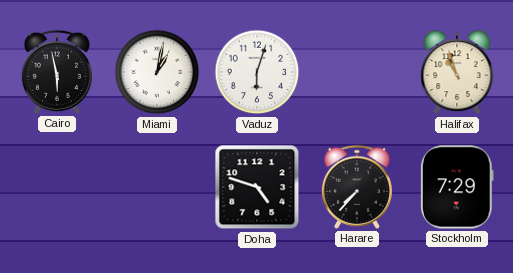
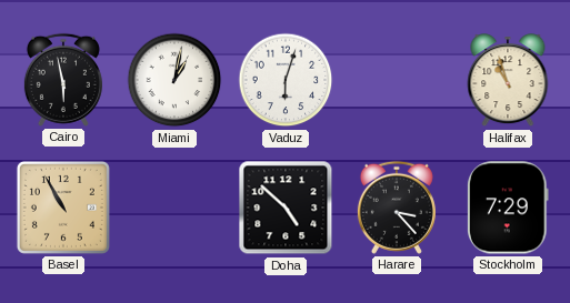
Basel: none -> 10:55
Doha: 4:48 -> 4:52
Harare: 7:37 -> 3:23
